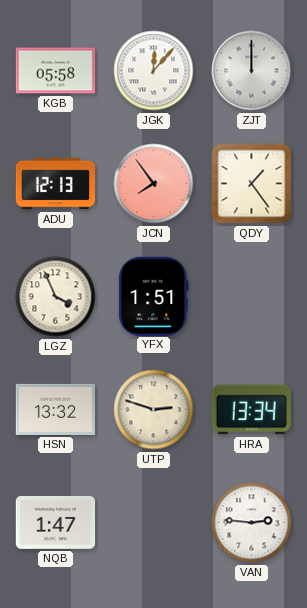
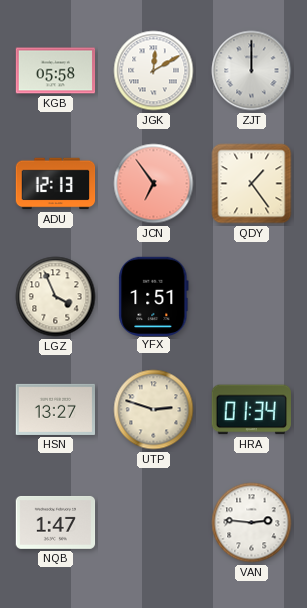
JGK: 12:07 -> 12:10
JCN: 7:54 -> 6:54
HSN: 13:32 -> 13:27
HRA: 13:34 -> 01:34
